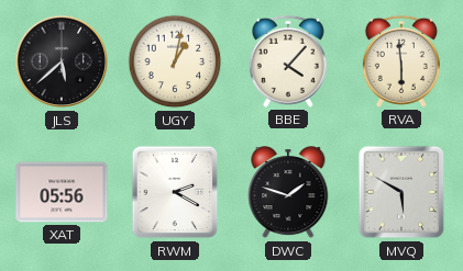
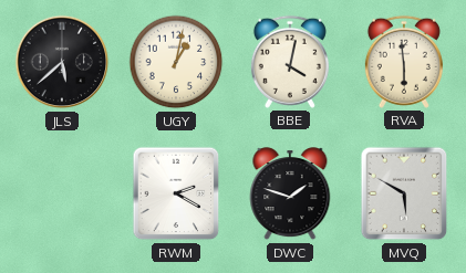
BBE: 4:07 -> 4:02
XAT: 05:56 -> none
